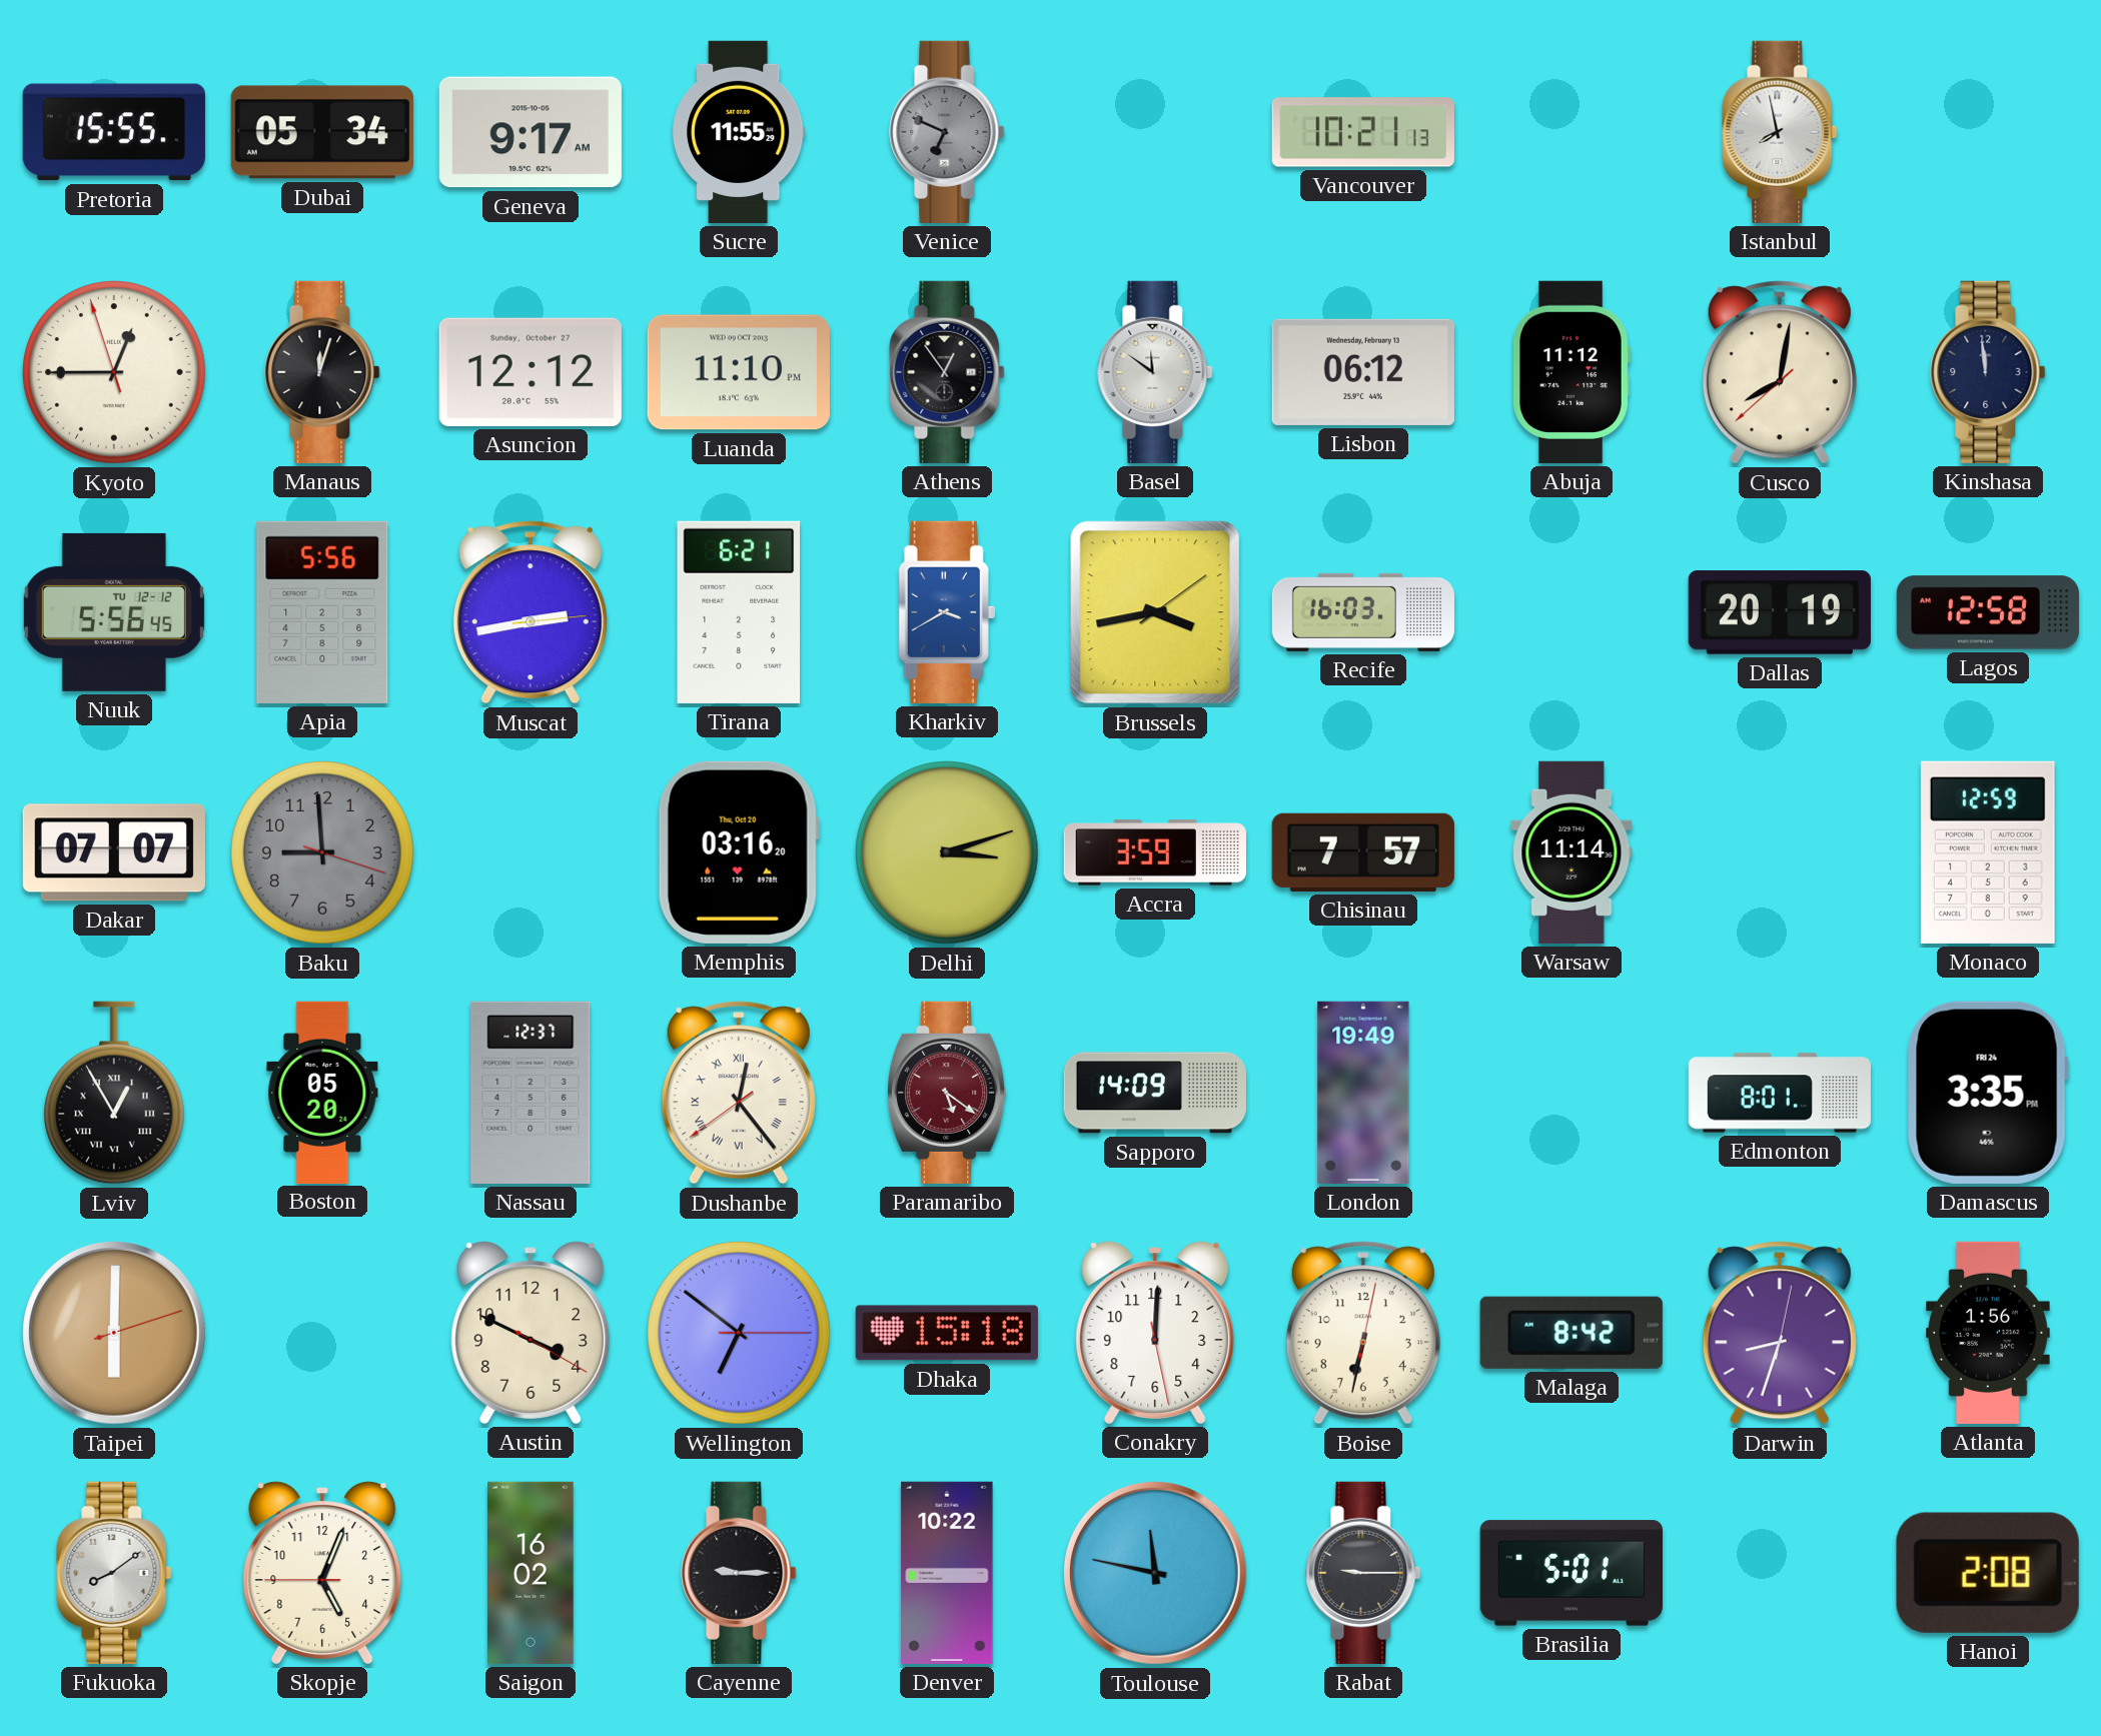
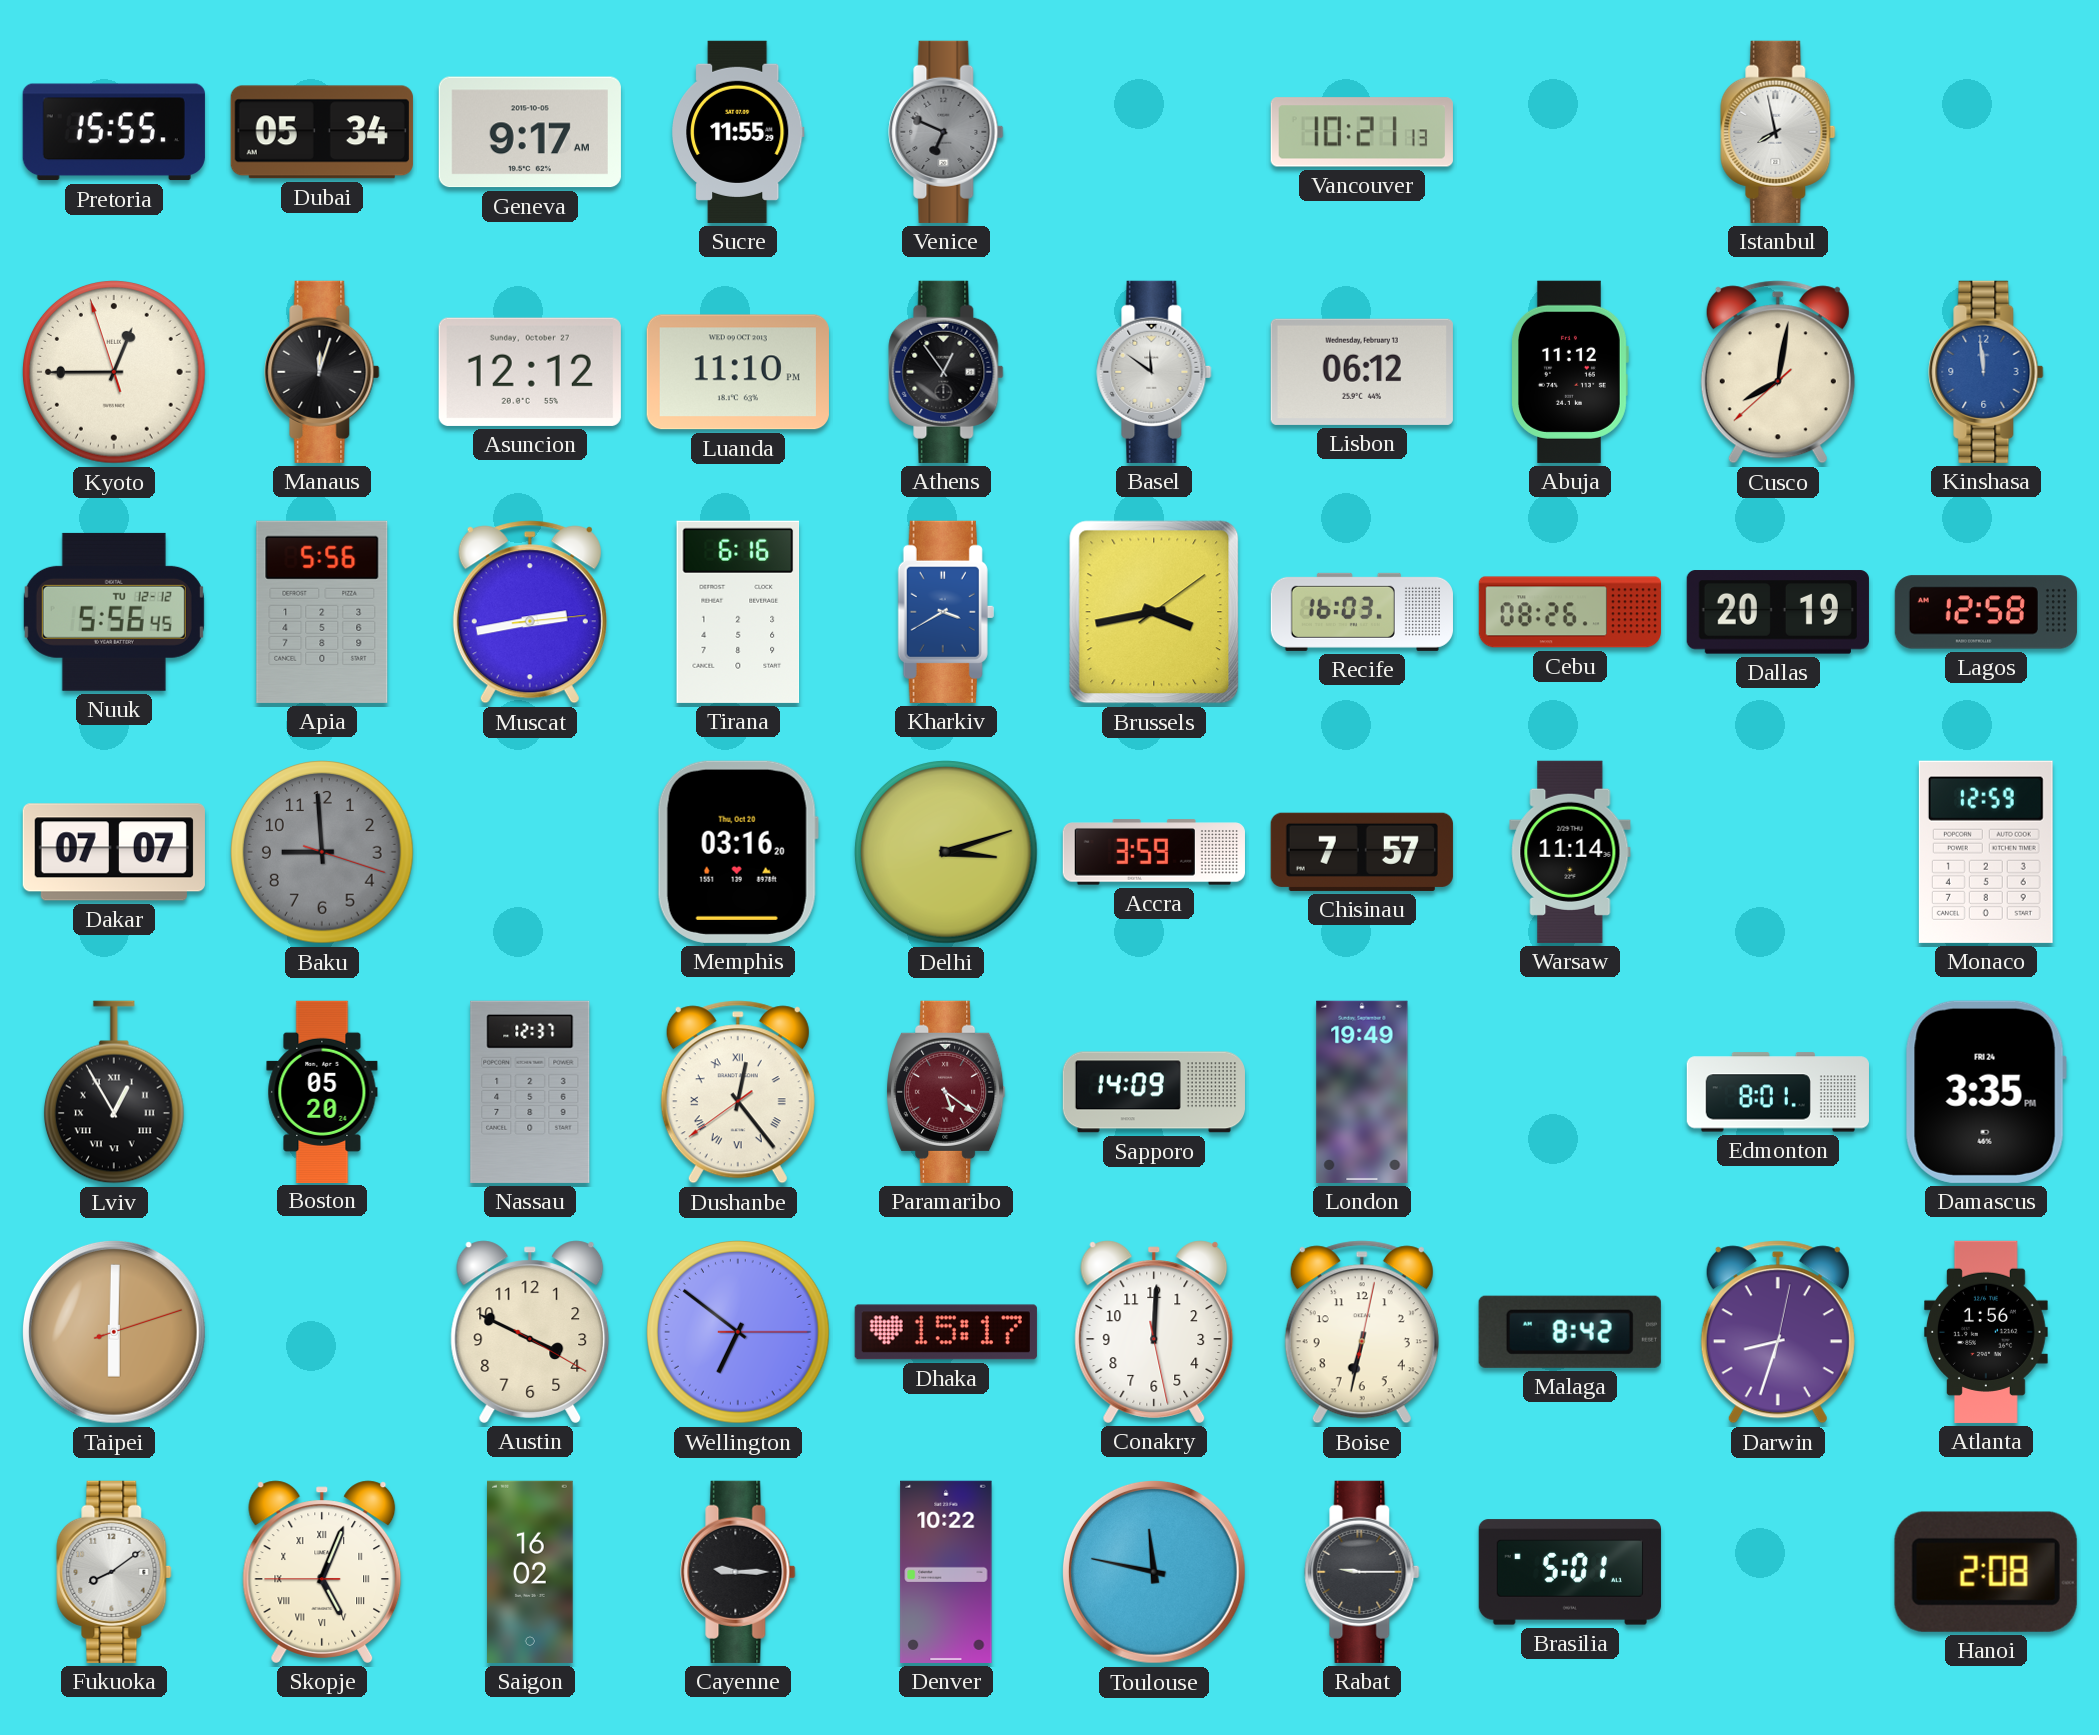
Kinshasa dial: navy -> blue
Tirana: 6:21 -> 6:16
Cebu: none -> 08:26
Dhaka: 15:18 -> 15:17
Skopje numerals: Arabic -> Roman
